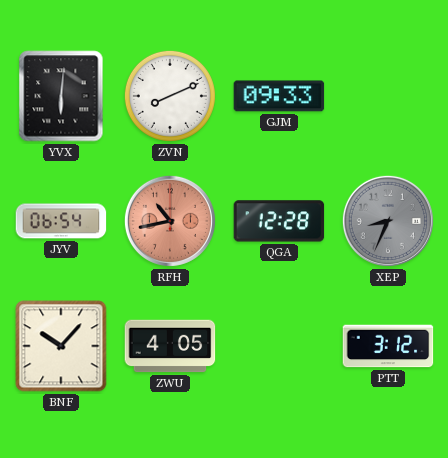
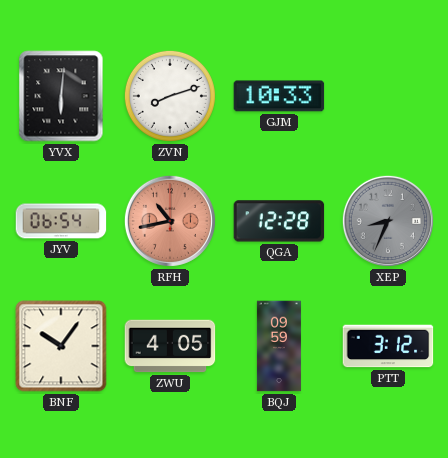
ZVN: 8:11 -> 8:12
GJM: 09:33 -> 10:33
BNF: 10:07 -> 10:06
BQJ: none -> 09:59
